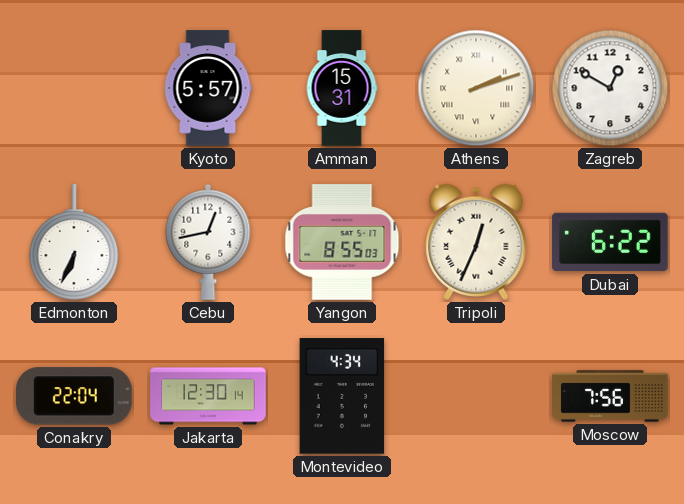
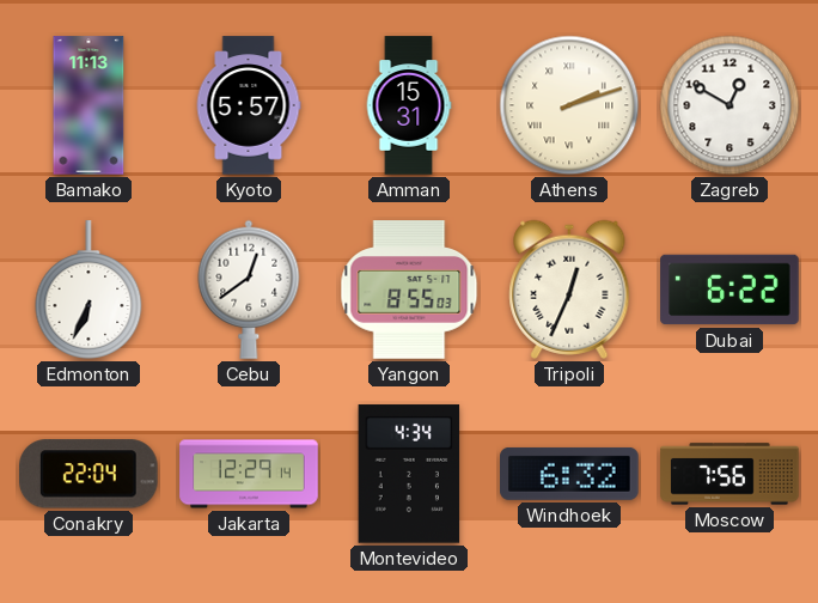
Bamako: none -> 11:13
Cebu: 12:43 -> 12:39
Jakarta: 12:30 -> 12:29
Windhoek: none -> 6:32
